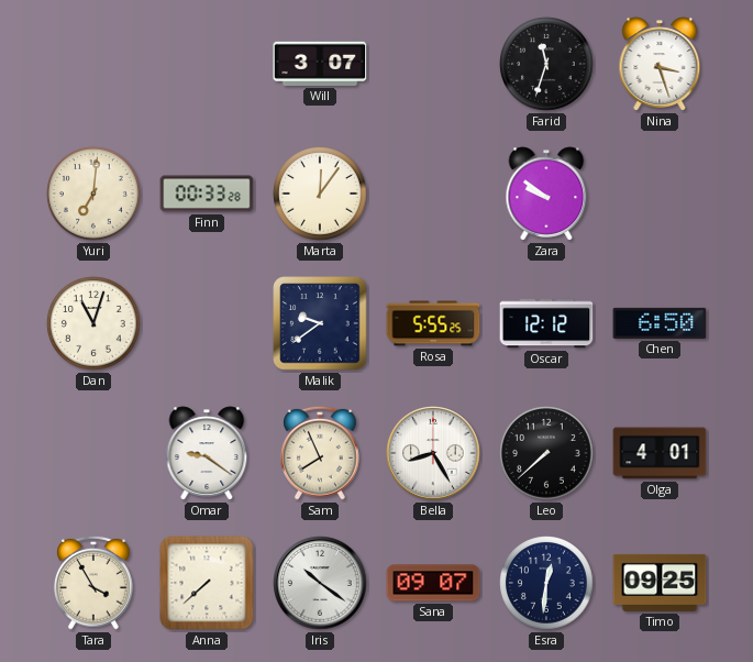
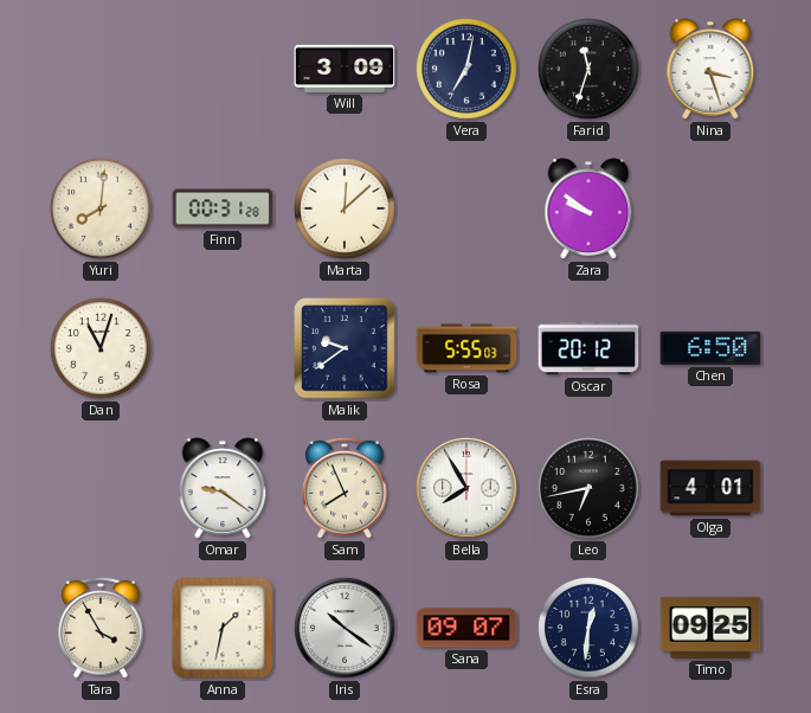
Will: 3:07 -> 3:09
Vera: none -> 7:02
Yuri: 7:01 -> 8:01
Finn: 00:33 -> 00:31
Marta: 12:06 -> 12:08
Rosa: 5:55:25 -> 5:55:03
Oscar: 12:12 -> 20:12
Bella: 8:25 -> 7:55
Leo: 7:38 -> 6:43
Anna: 7:38 -> 1:32
